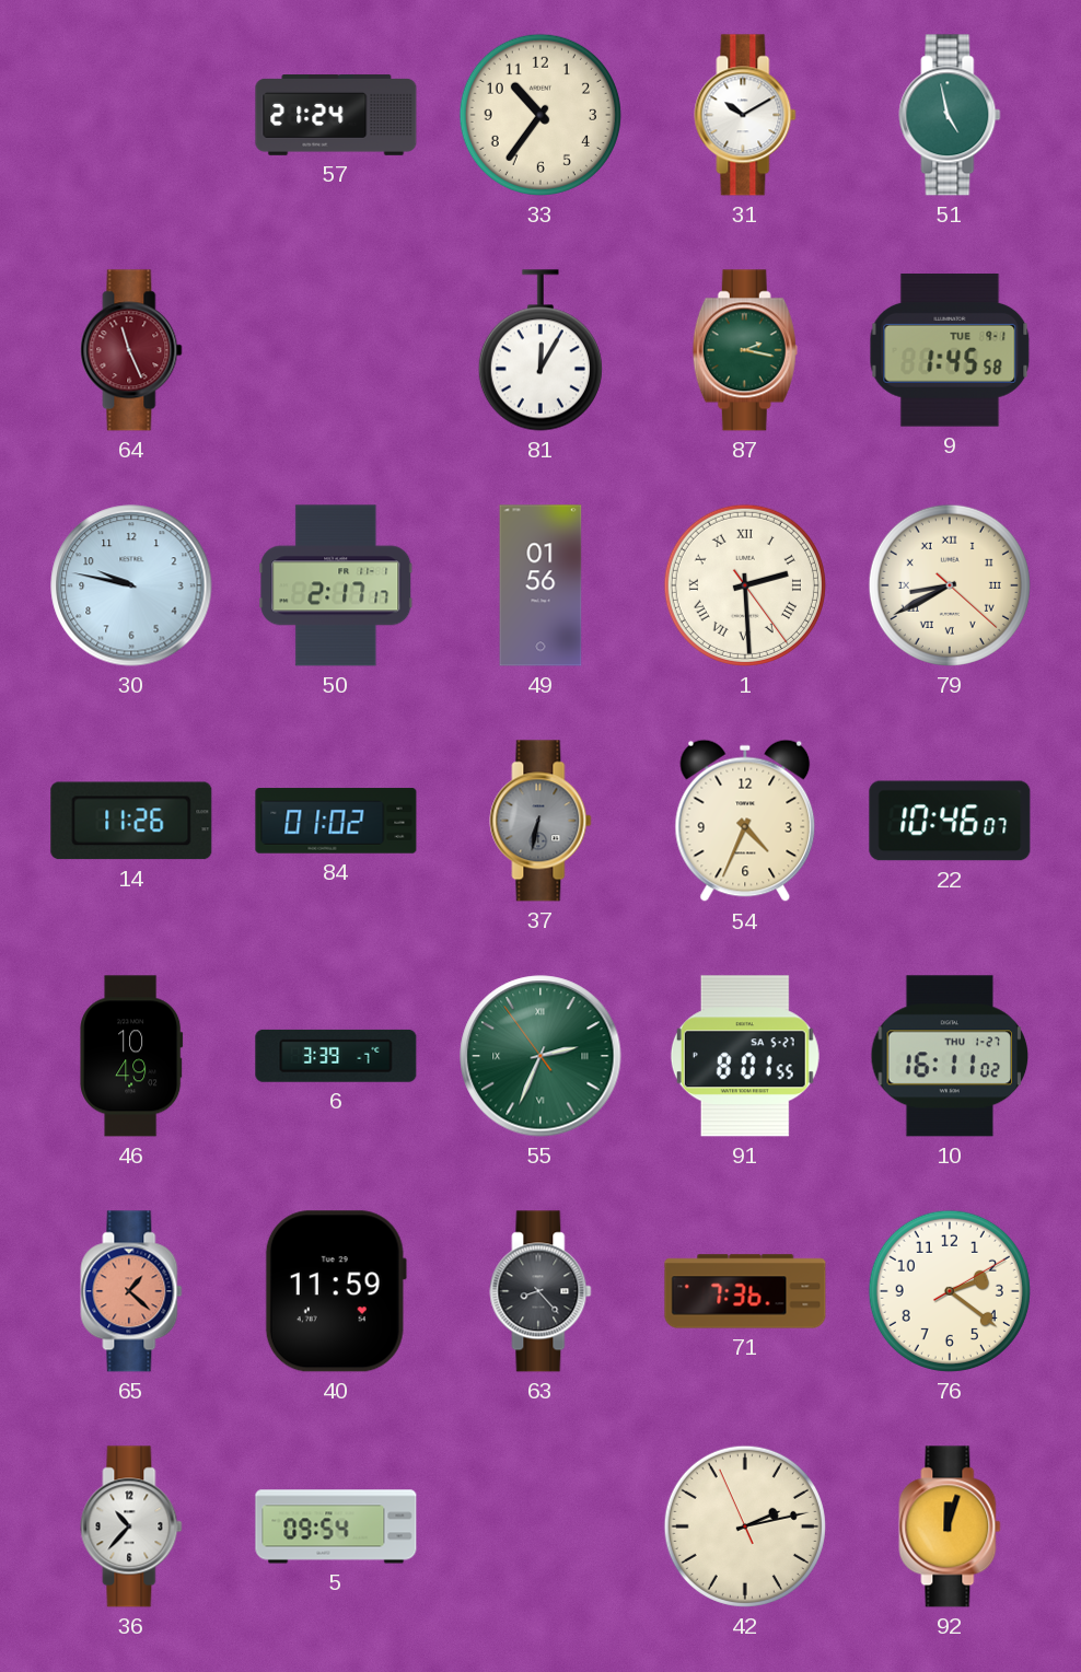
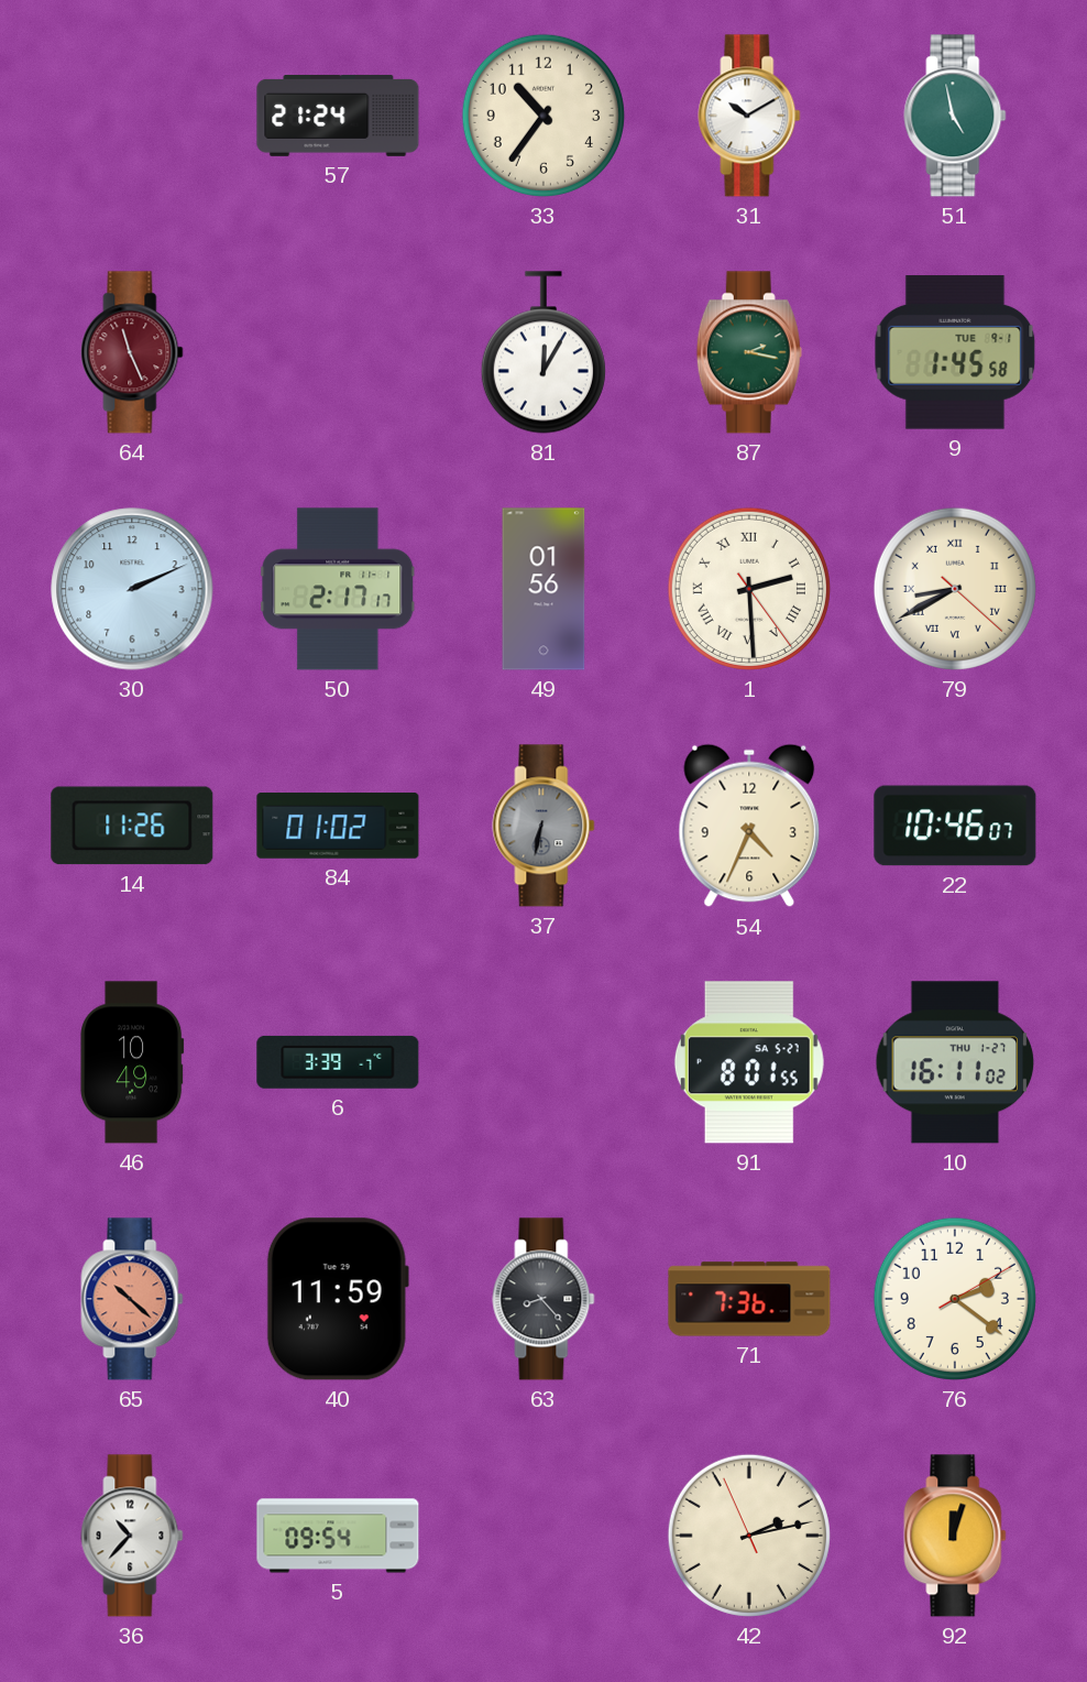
30: 9:47 -> 2:11
55: 2:33 -> none
65: 1:22 -> 10:22
